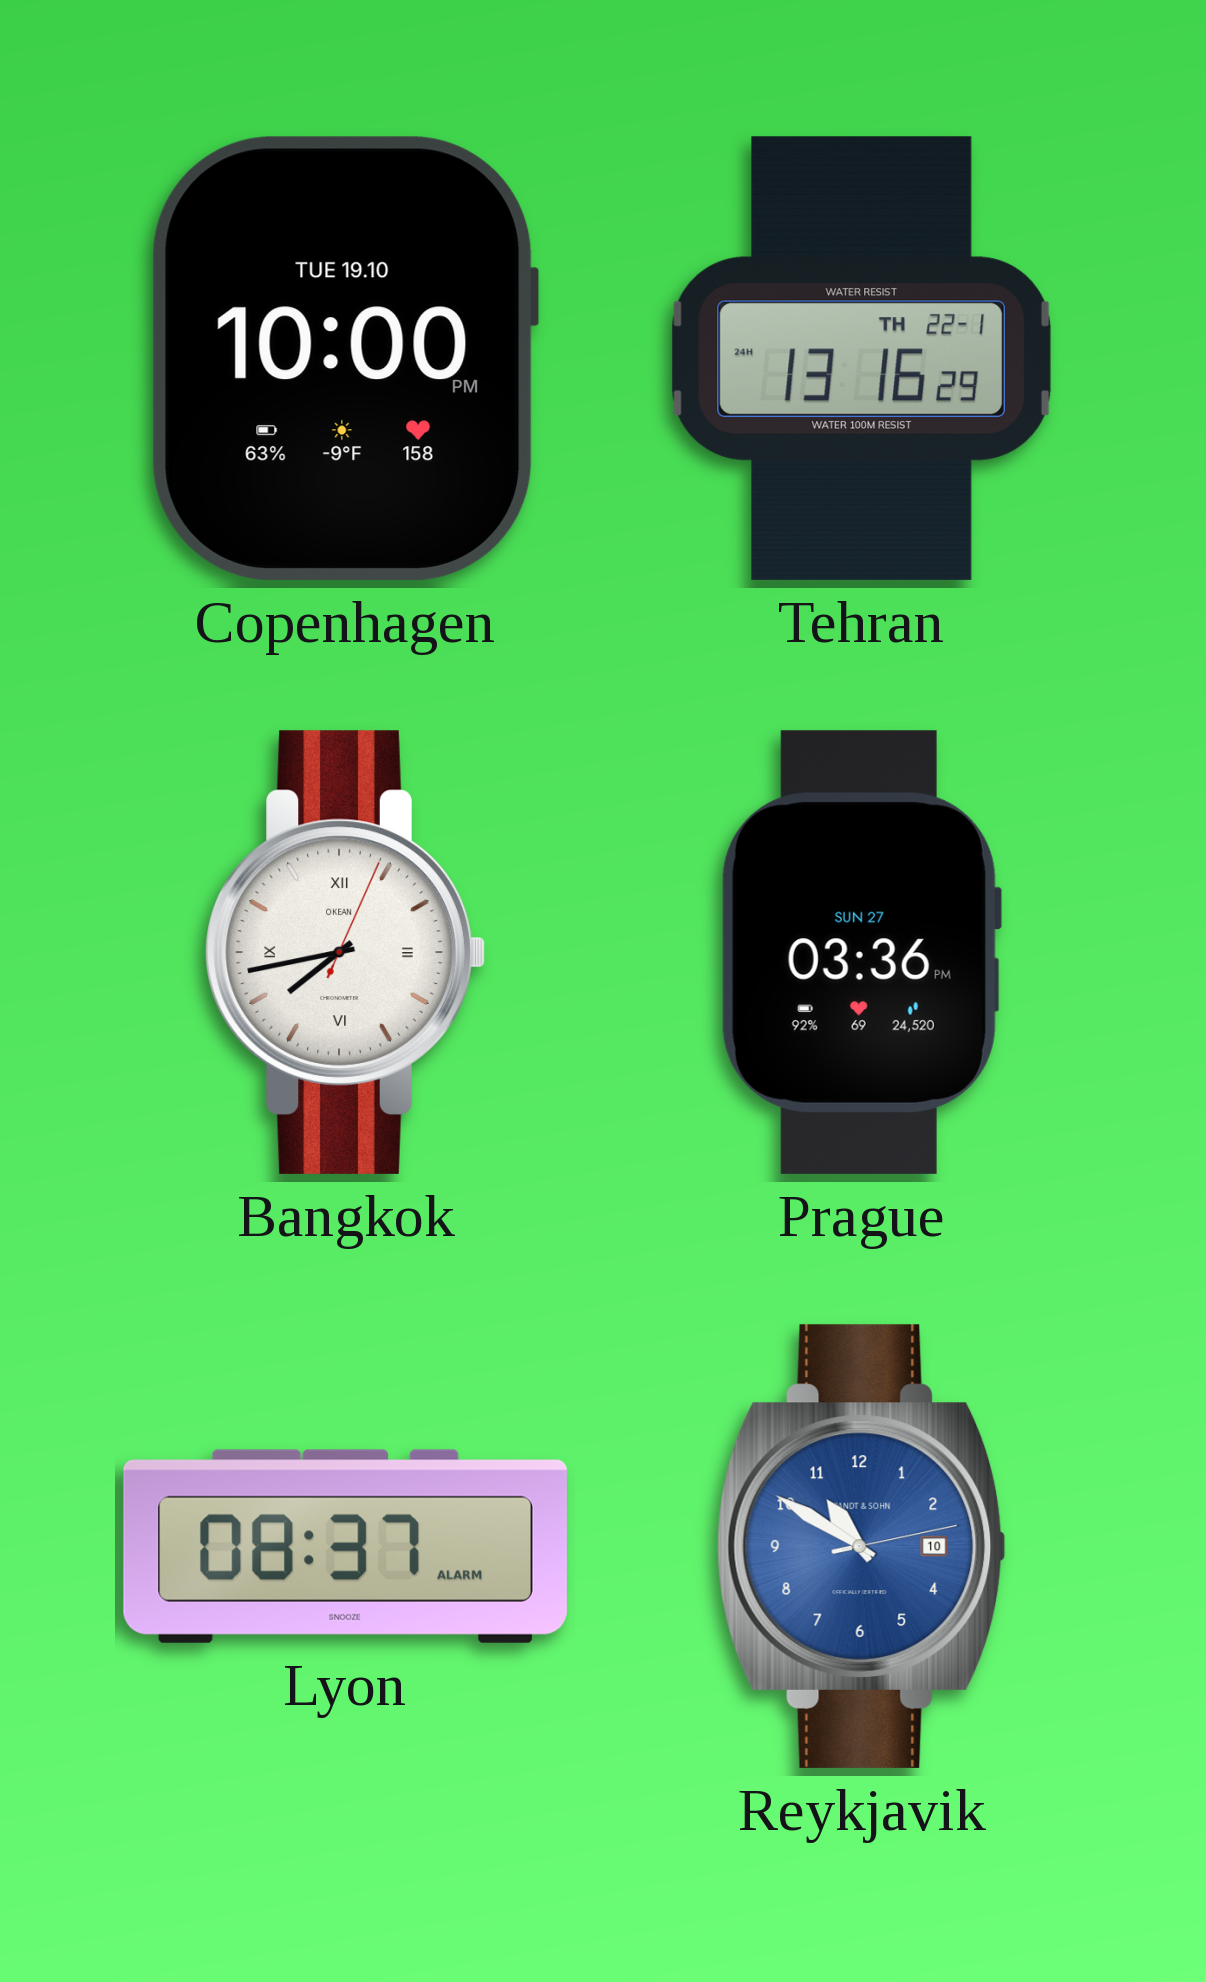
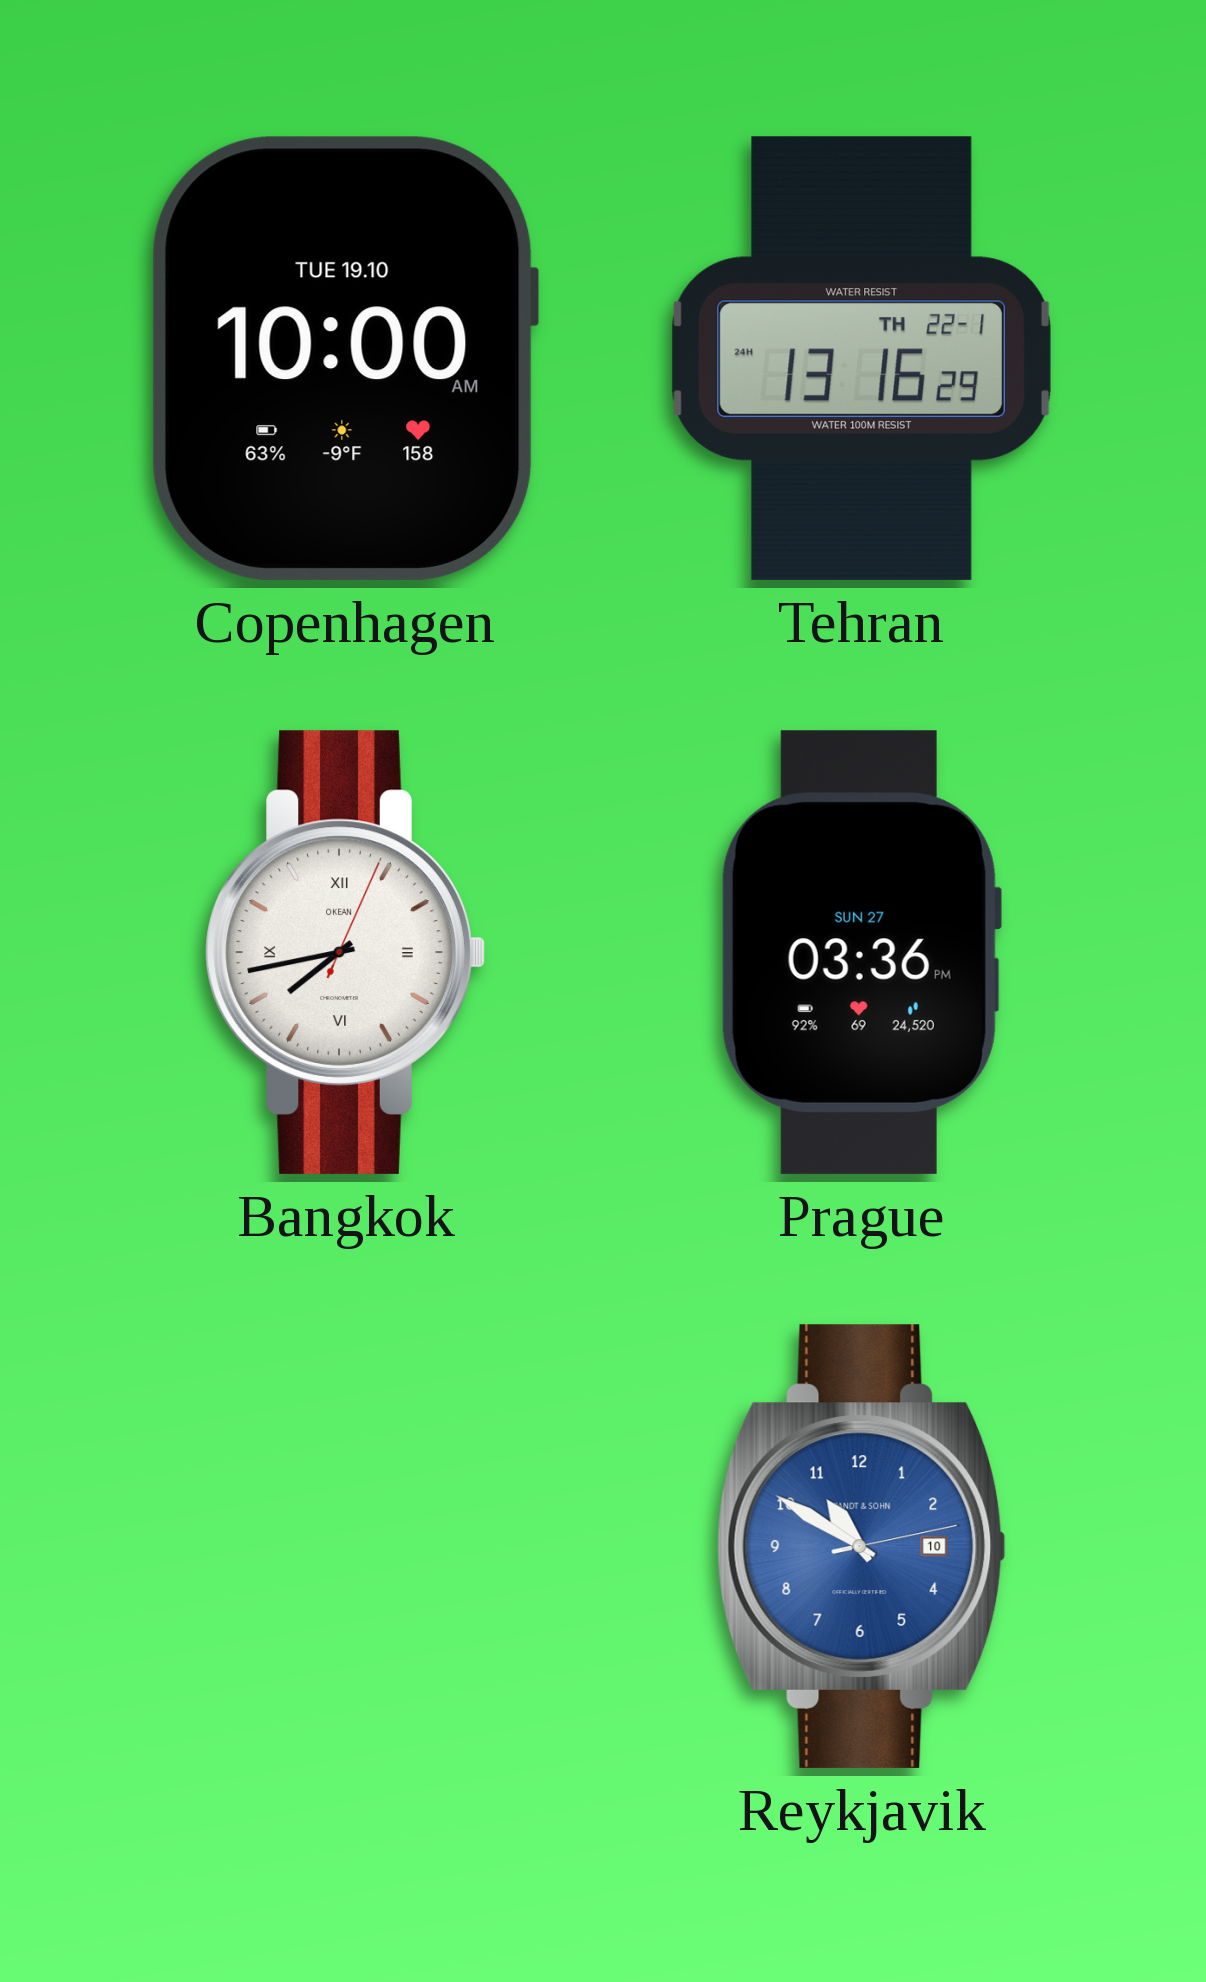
Copenhagen: 10:00 PM -> 10:00 AM
Lyon: 08:37 -> none
